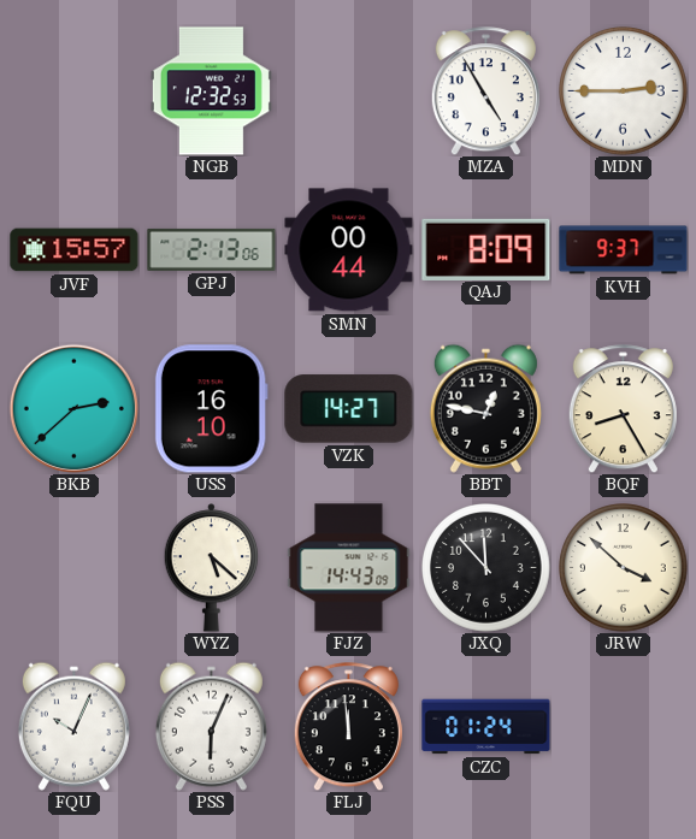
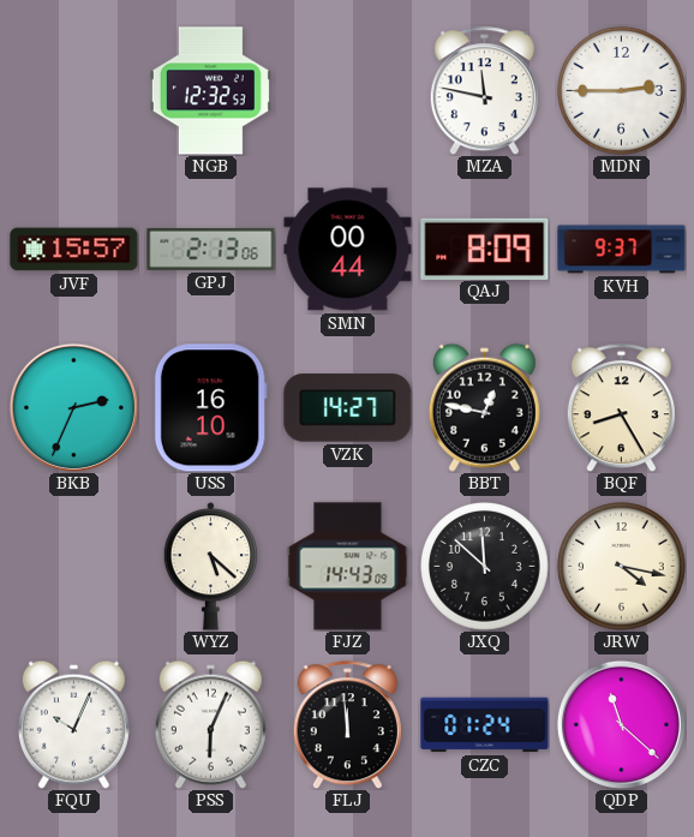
MZA: 4:55 -> 11:47
BKB: 2:38 -> 2:34
JXQ: 11:53 -> 11:52
JRW: 3:52 -> 4:17
QDP: none -> 11:22
